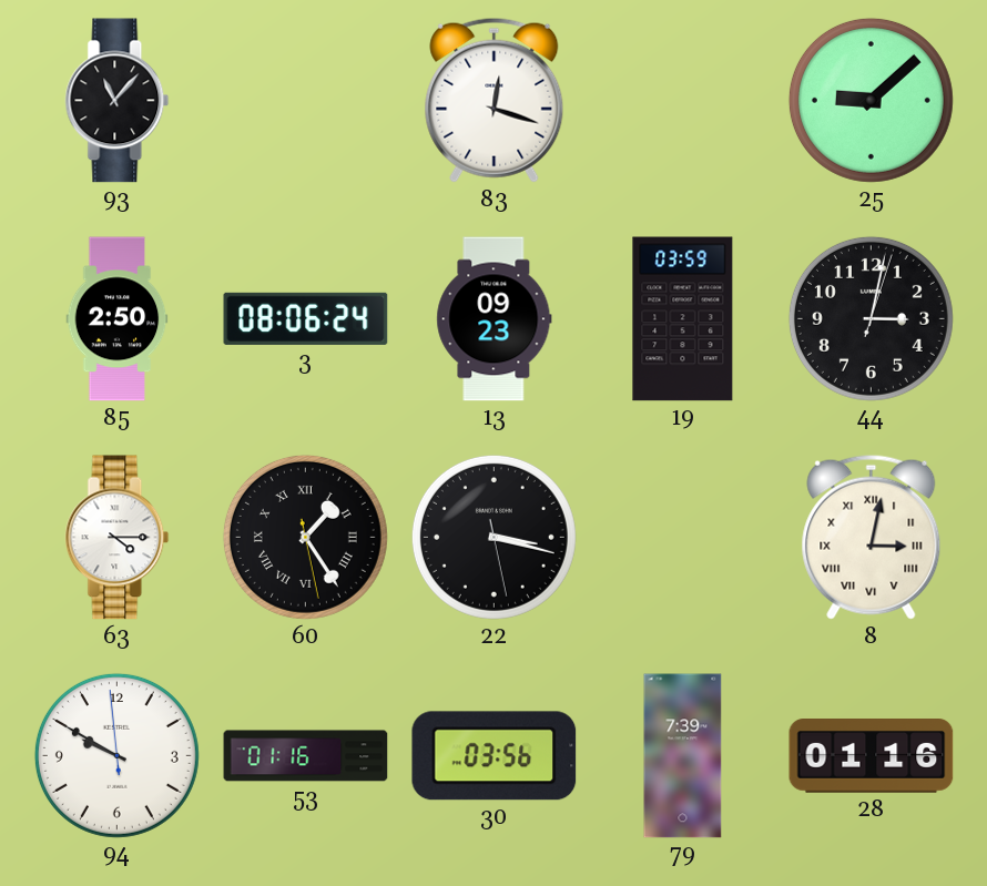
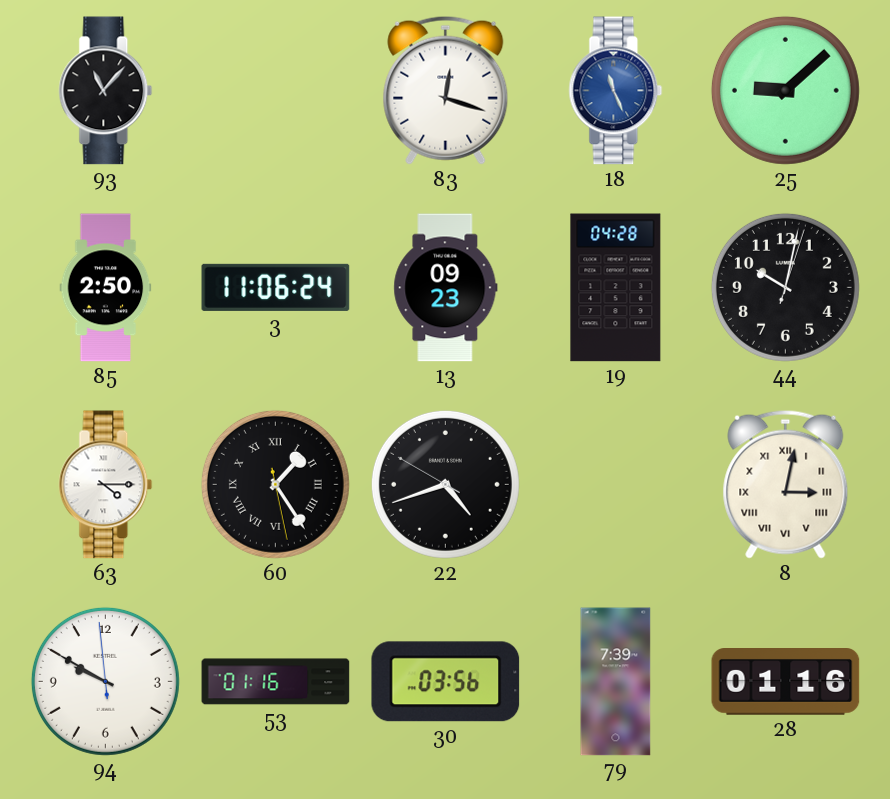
18: none -> 11:26
3: 08:06 -> 11:06
19: 03:59 -> 04:28
44: 3:02 -> 10:02
22: 3:17 -> 4:41
